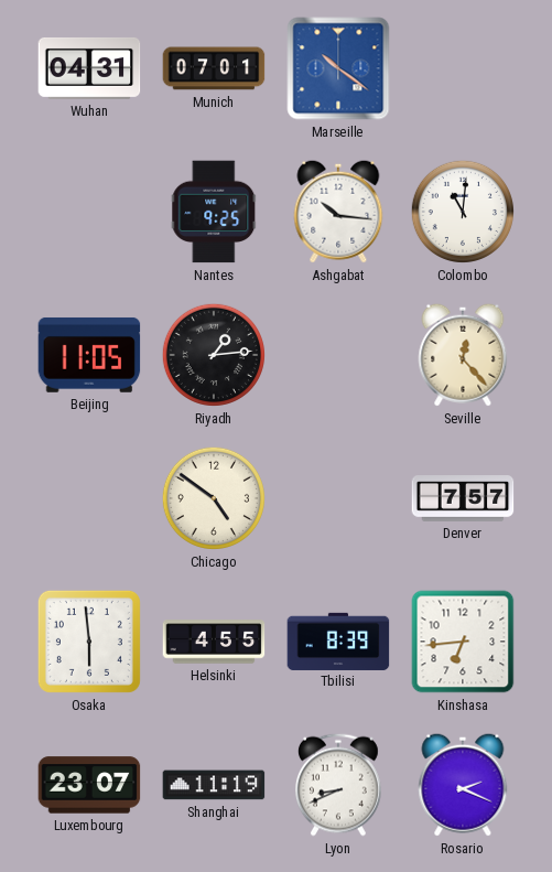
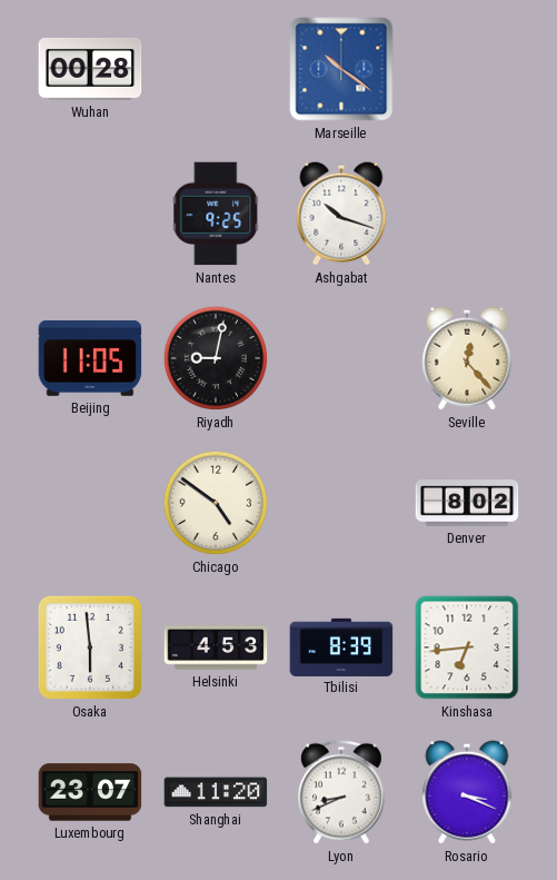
Wuhan: 04:31 -> 00:28
Munich: 07:01 -> none
Ashgabat: 10:16 -> 10:18
Colombo: 11:01 -> none
Riyadh: 1:14 -> 9:02
Denver: 7:57 -> 8:02
Helsinki: 4:55 -> 4:53
Shanghai: 11:19 -> 11:20
Rosario: 2:19 -> 3:19
